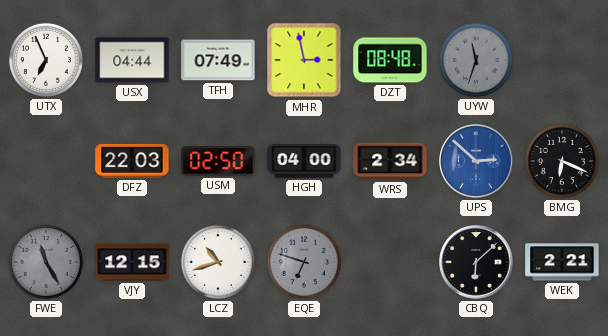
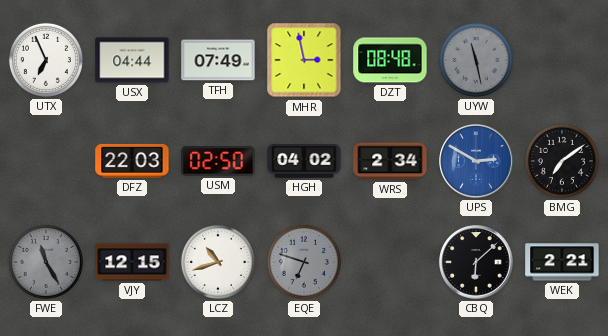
UYW: 11:33 -> 11:28
HGH: 04:00 -> 04:02
UPS: 2:52 -> 2:50
BMG: 6:19 -> 7:09
